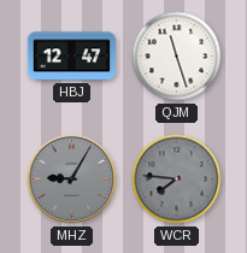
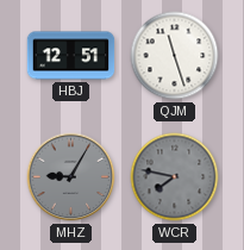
HBJ: 12:47 -> 12:51
WCR: 7:46 -> 7:47
